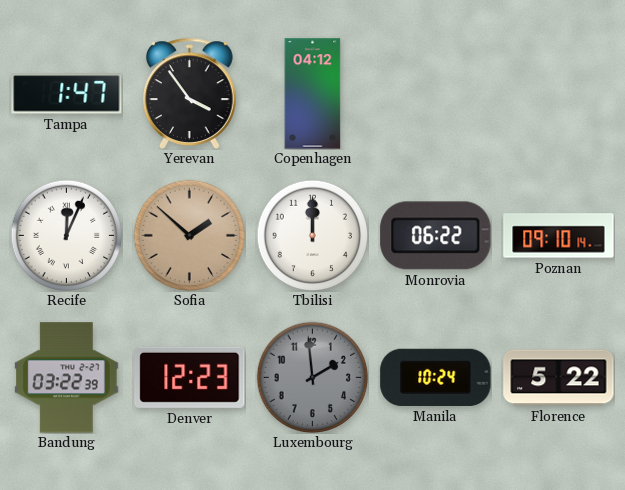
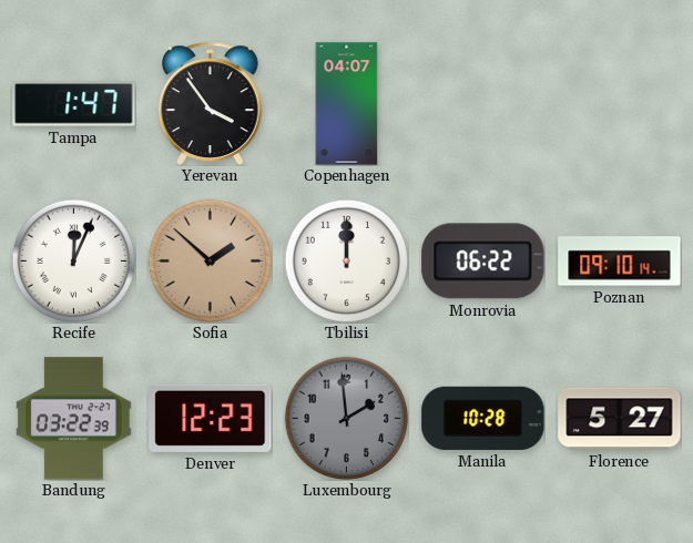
Copenhagen: 04:12 -> 04:07
Manila: 10:24 -> 10:28
Florence: 5:22 -> 5:27
